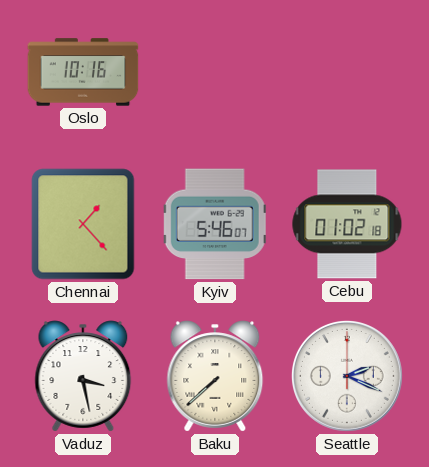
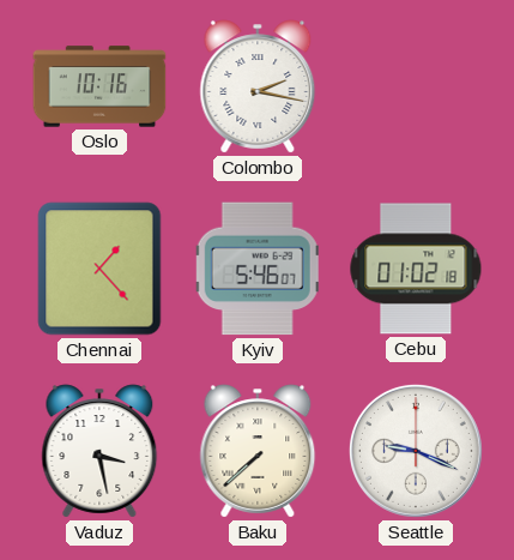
Colombo: none -> 2:17
Seattle: 2:19 -> 9:19
